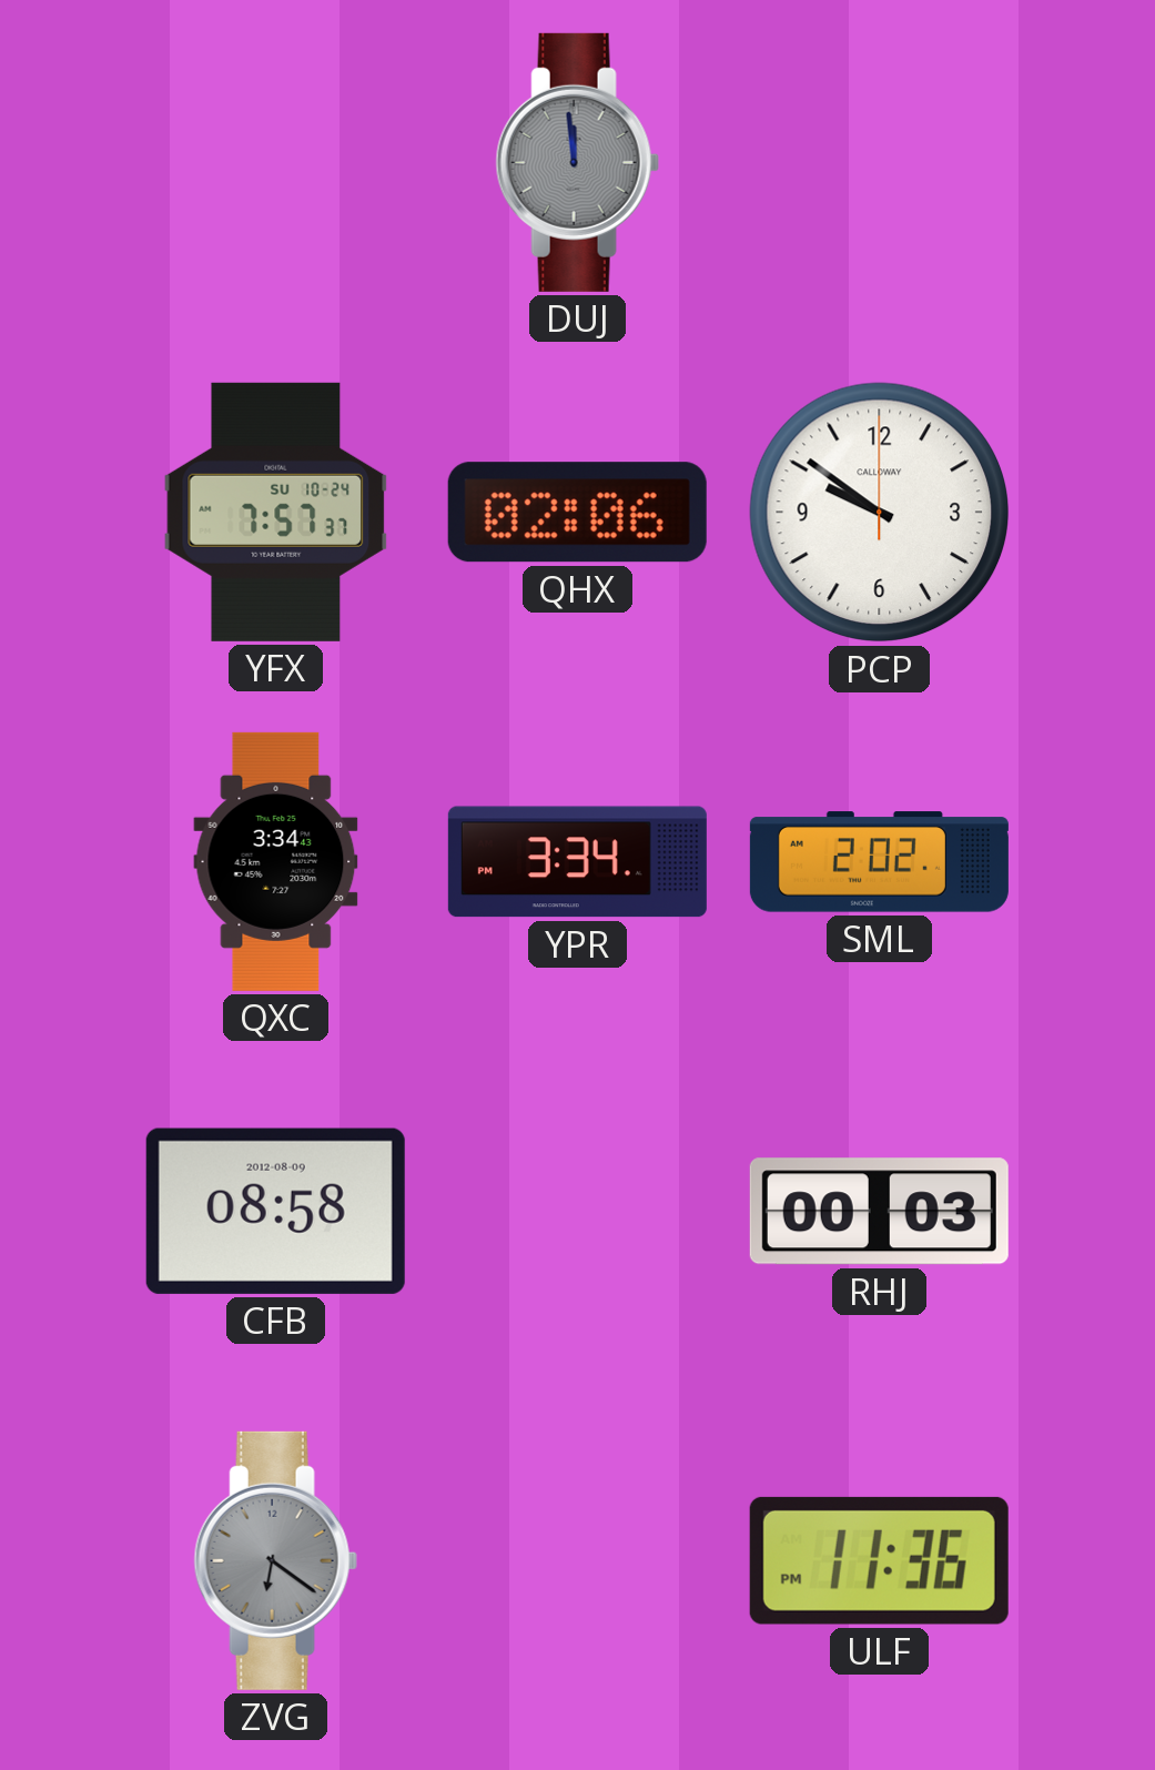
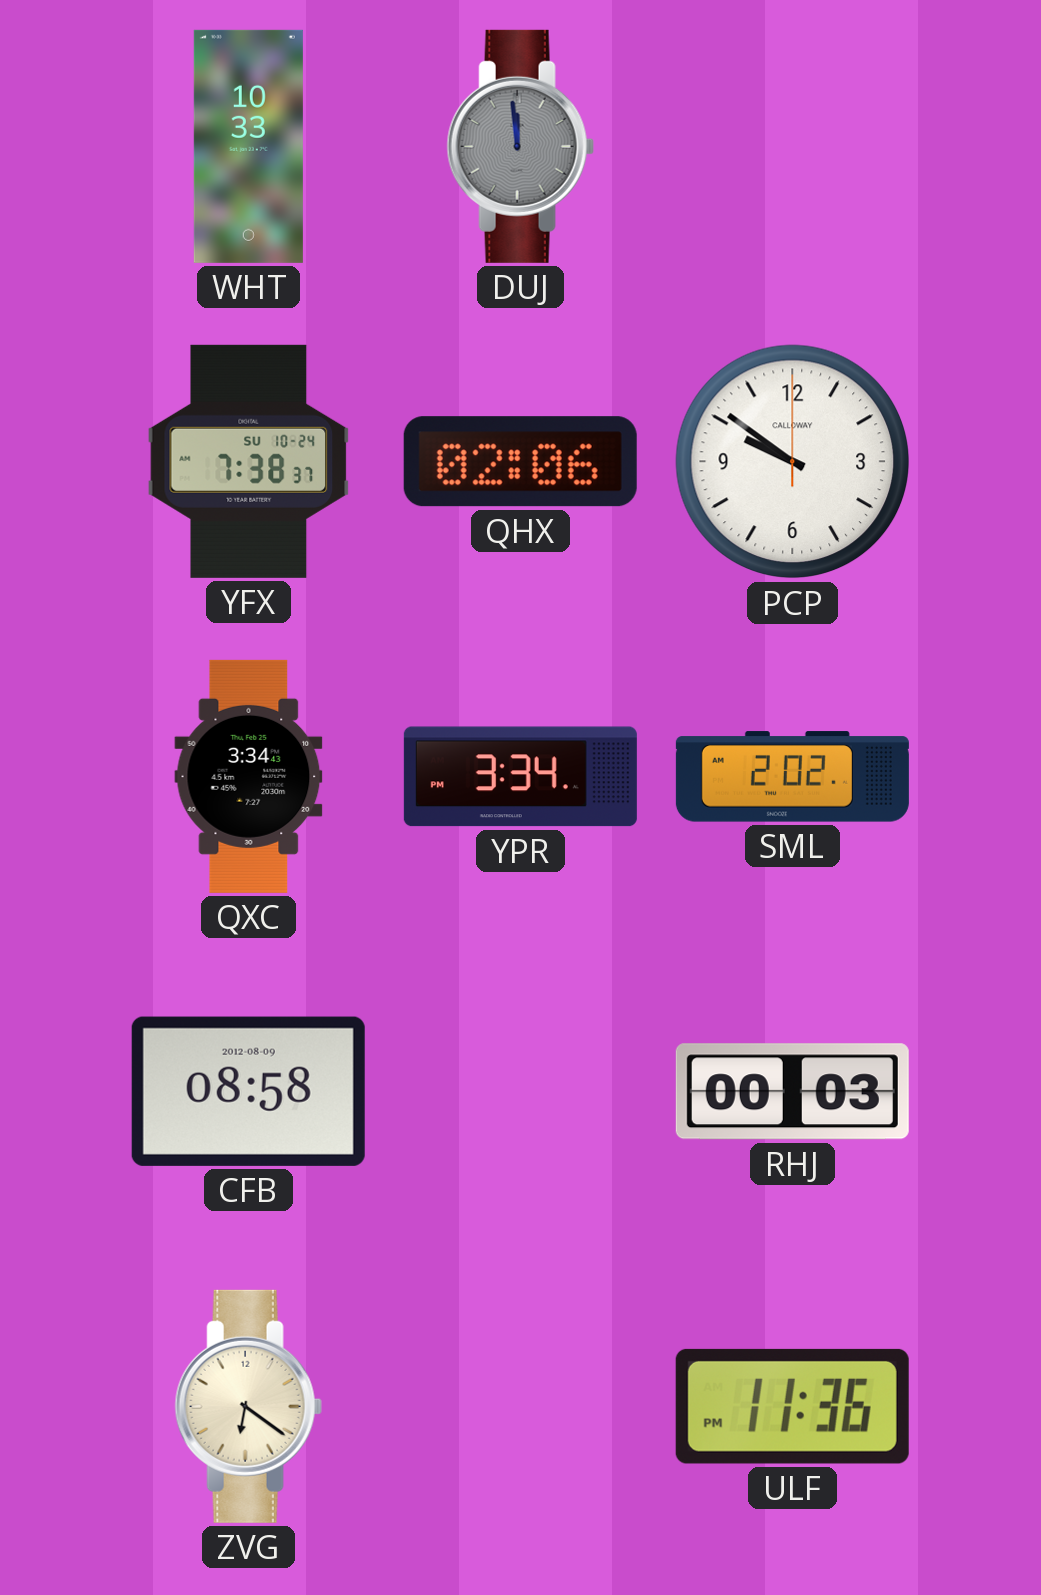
WHT: none -> 10:33
YFX: 7:57 -> 7:38
ZVG dial: grey -> cream
